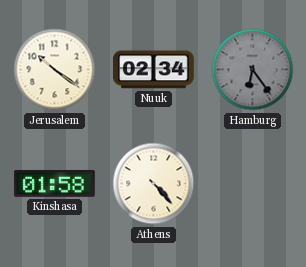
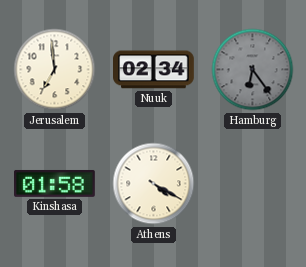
Jerusalem: 10:21 -> 6:59
Athens: 4:23 -> 4:20
